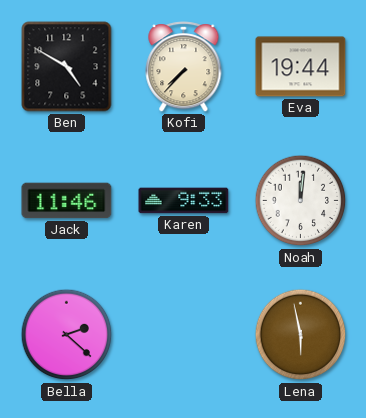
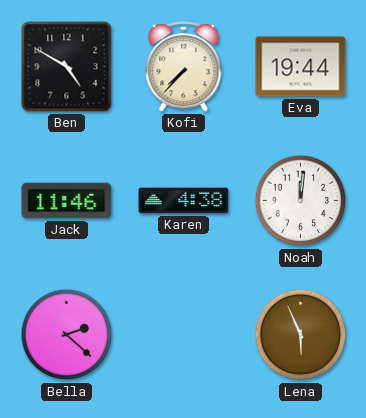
Karen: 9:33 -> 4:38
Lena: 5:58 -> 5:56
